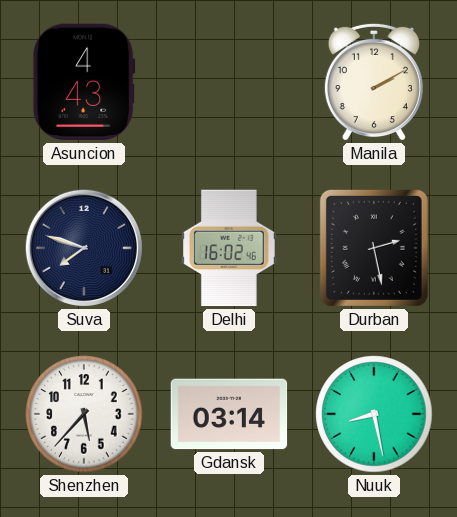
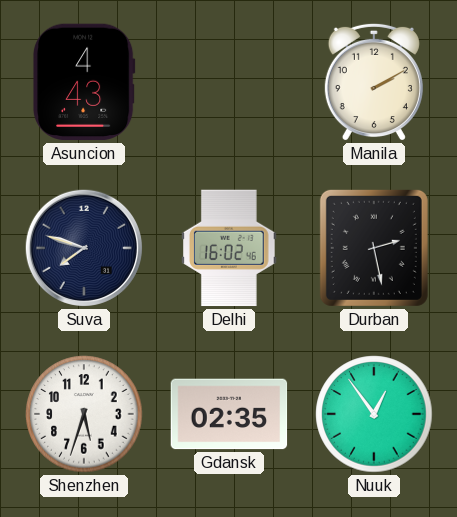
Shenzhen: 5:37 -> 5:33
Gdansk: 03:14 -> 02:35
Nuuk: 8:28 -> 12:54
